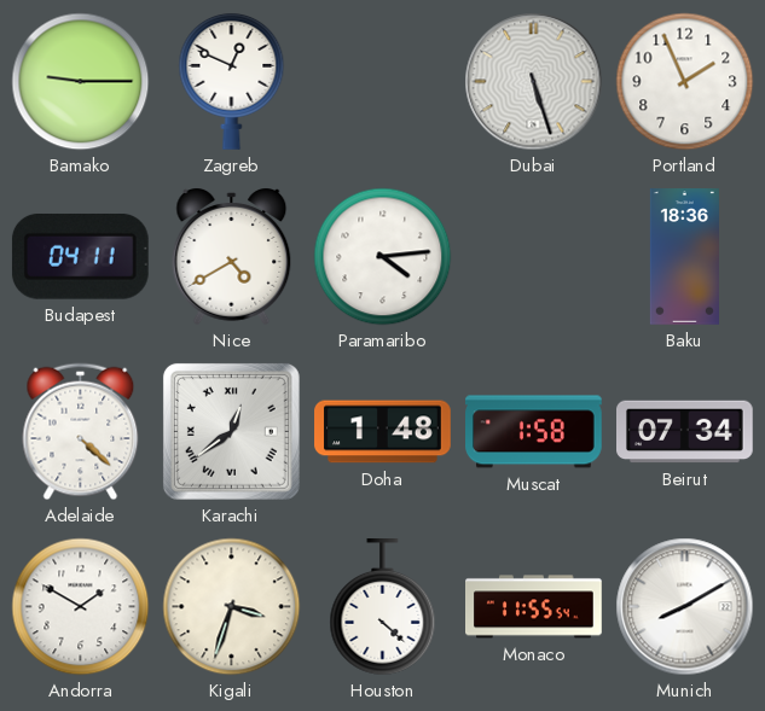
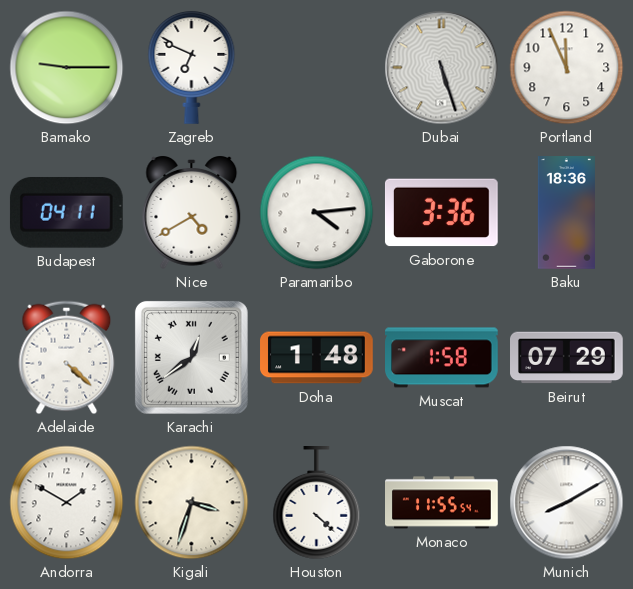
Zagreb: 12:49 -> 6:49
Portland: 1:56 -> 11:56
Gaborone: none -> 3:36
Beirut: 07:34 -> 07:29
